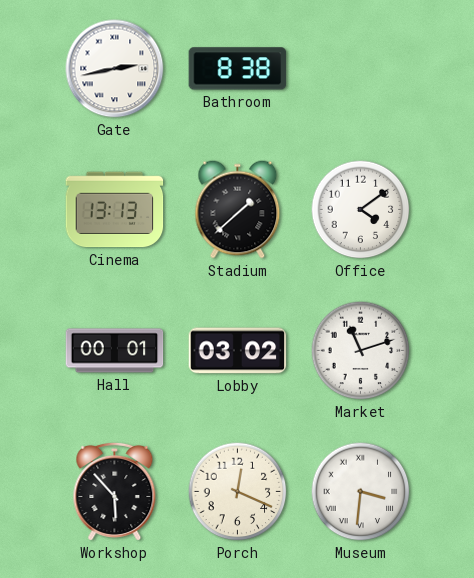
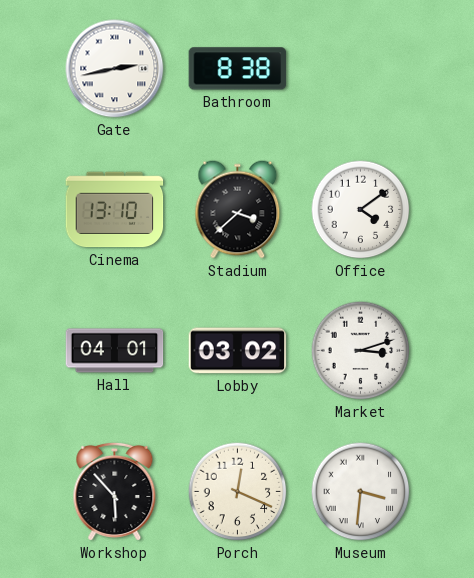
Cinema: 13:13 -> 13:10
Stadium: 1:38 -> 3:38
Hall: 00:01 -> 04:01
Market: 11:12 -> 3:12
